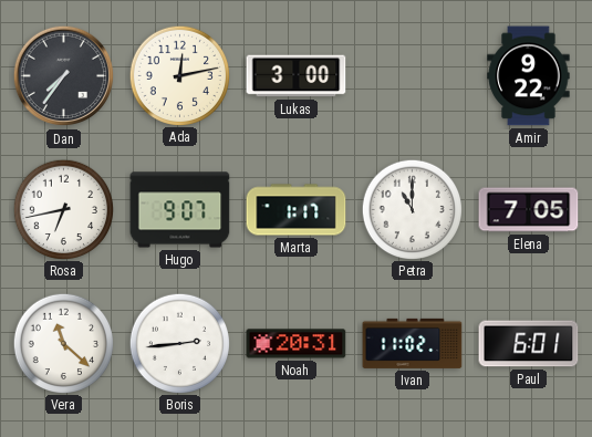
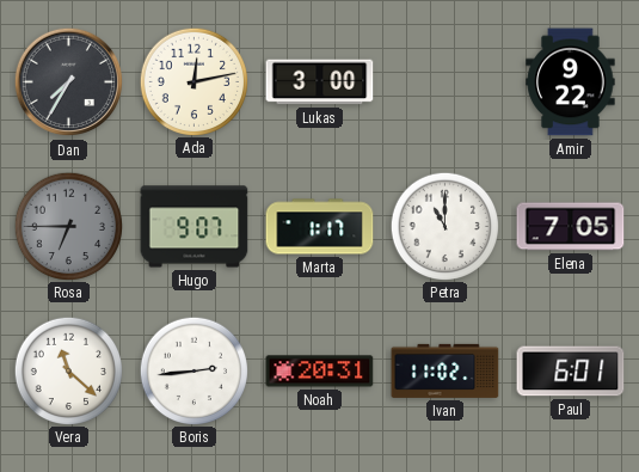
Dan: 7:36 -> 7:35
Rosa: 6:43 -> 6:45
Rosa dial: white -> grey
